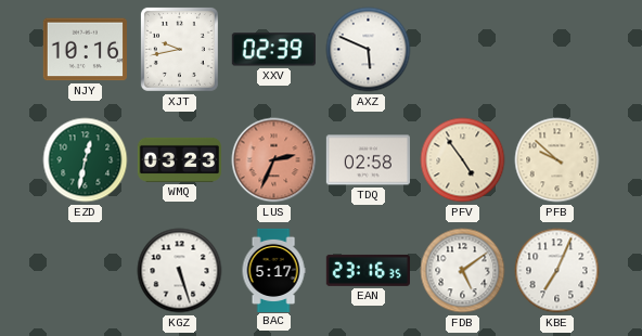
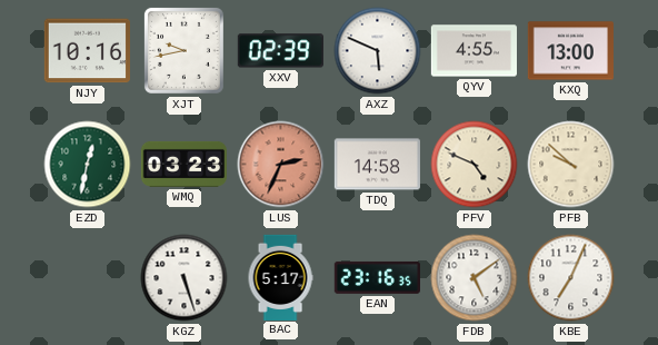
QYV: none -> 4:55
KXQ: none -> 13:00
TDQ: 02:58 -> 14:58
PFV: 4:54 -> 4:49
